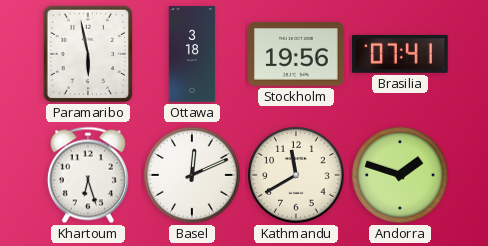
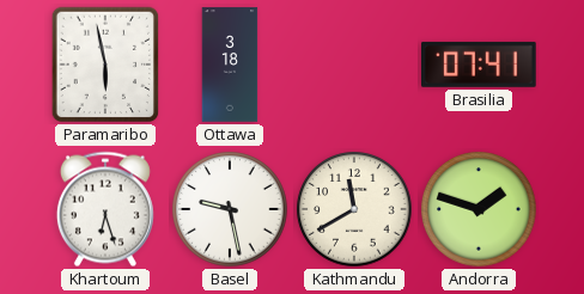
Stockholm: 19:56 -> none
Basel: 12:11 -> 9:28
